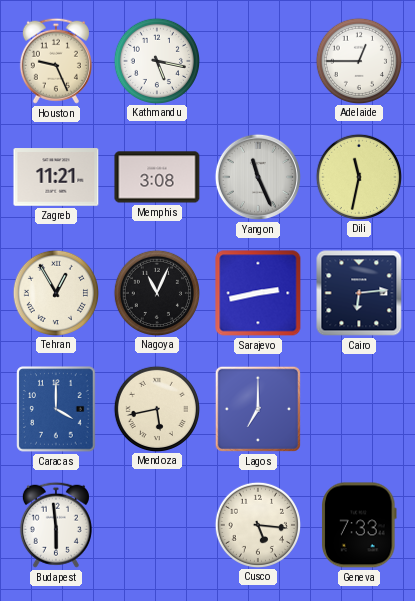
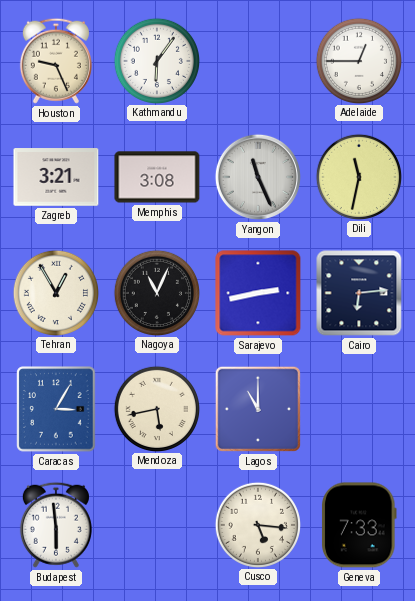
Kathmandu: 5:17 -> 6:06
Zagreb: 11:21 -> 3:21
Caracas: 4:00 -> 3:05
Lagos: 7:00 -> 11:00
